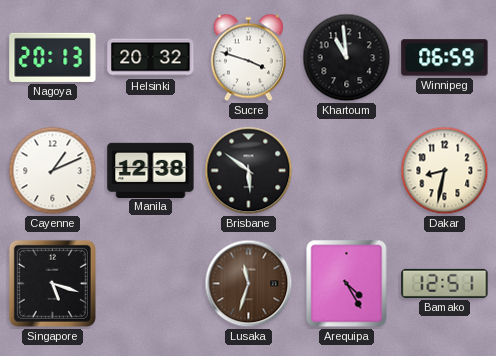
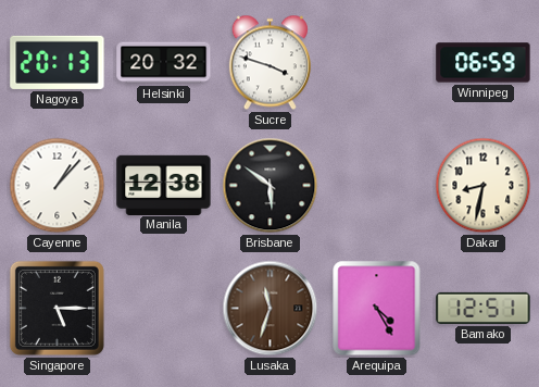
Khartoum: 10:59 -> none
Cayenne: 1:11 -> 1:07
Singapore: 5:18 -> 5:15
